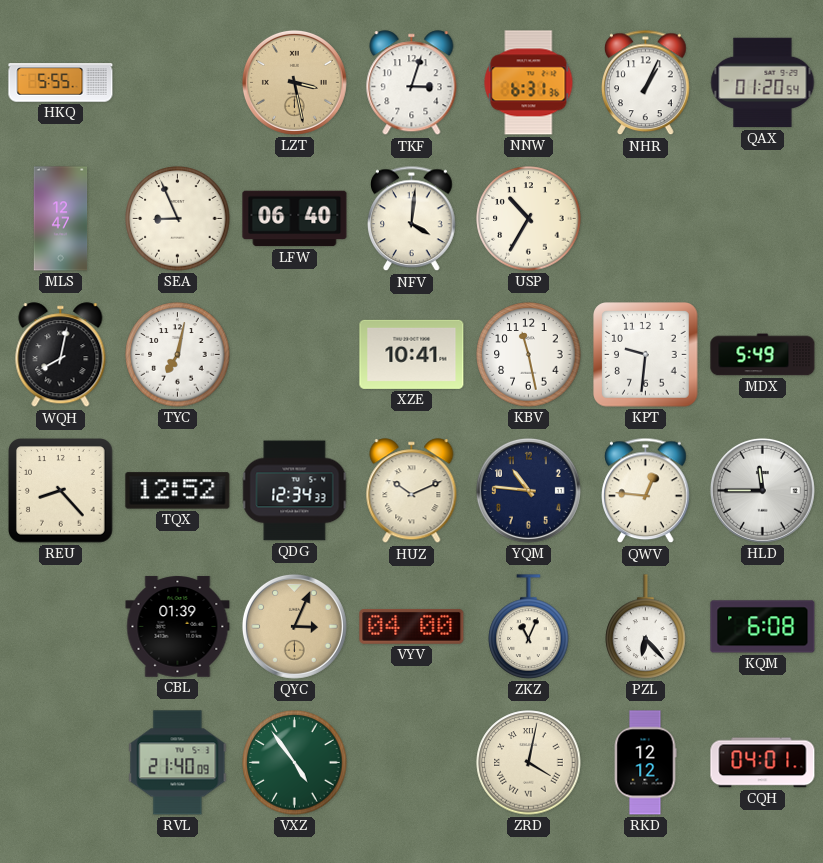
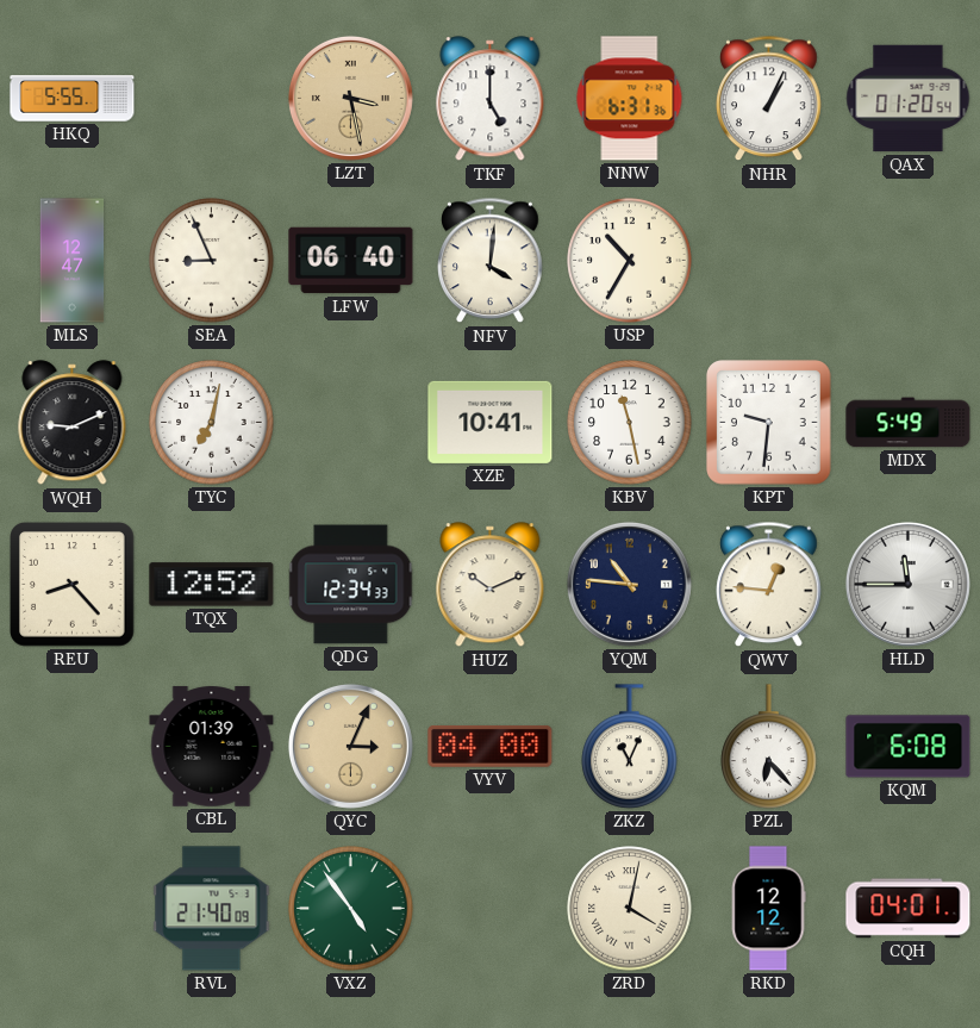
TKF: 3:03 -> 5:00
WQH: 8:02 -> 9:11
